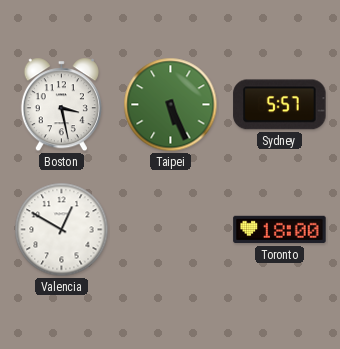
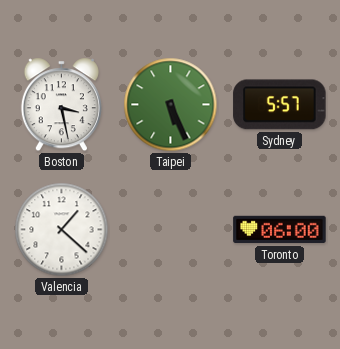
Valencia: 12:50 -> 1:22
Toronto: 18:00 -> 06:00
